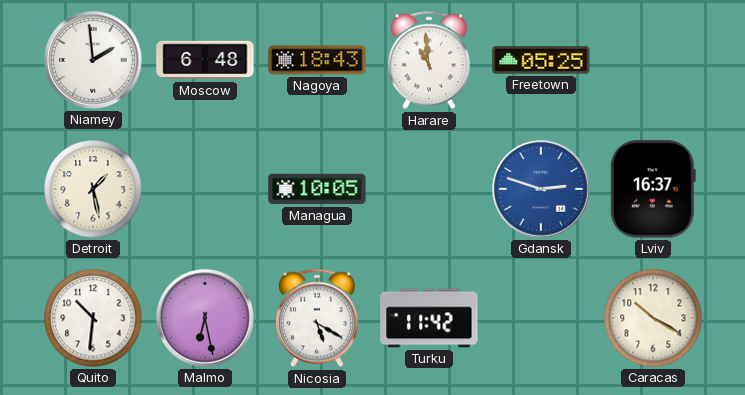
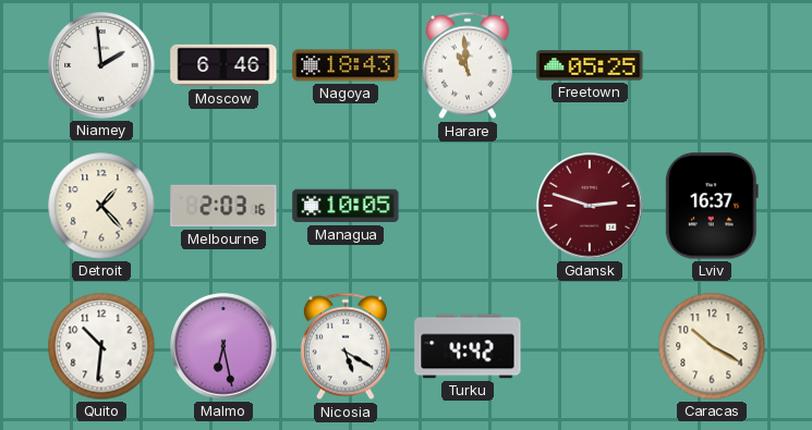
Moscow: 6:48 -> 6:46
Detroit: 1:28 -> 1:23
Melbourne: none -> 2:03
Gdansk dial: blue -> burgundy
Turku: 11:42 -> 4:42
